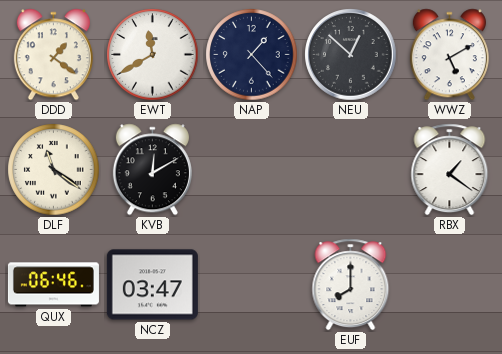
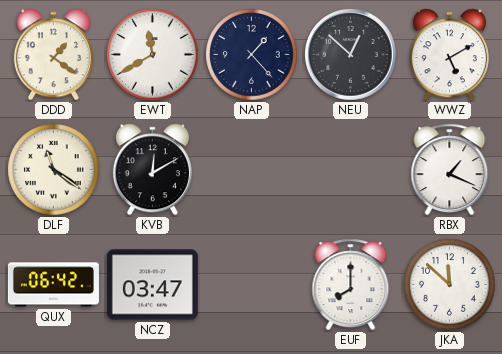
RBX: 1:21 -> 1:19
QUX: 06:46 -> 06:42
JKA: none -> 11:52
